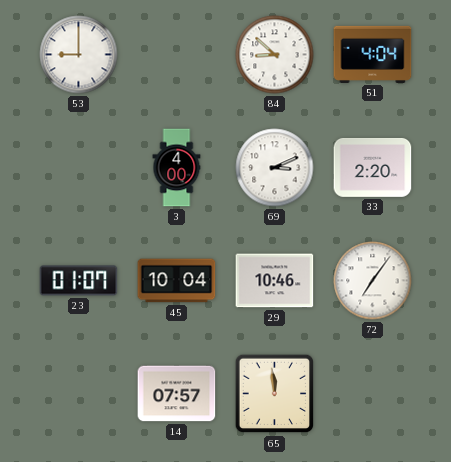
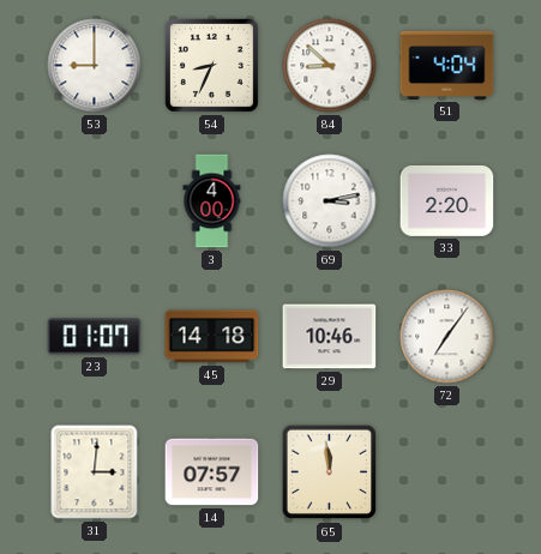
54: none -> 8:34
69: 3:11 -> 3:13
45: 10:04 -> 14:18
31: none -> 3:01
